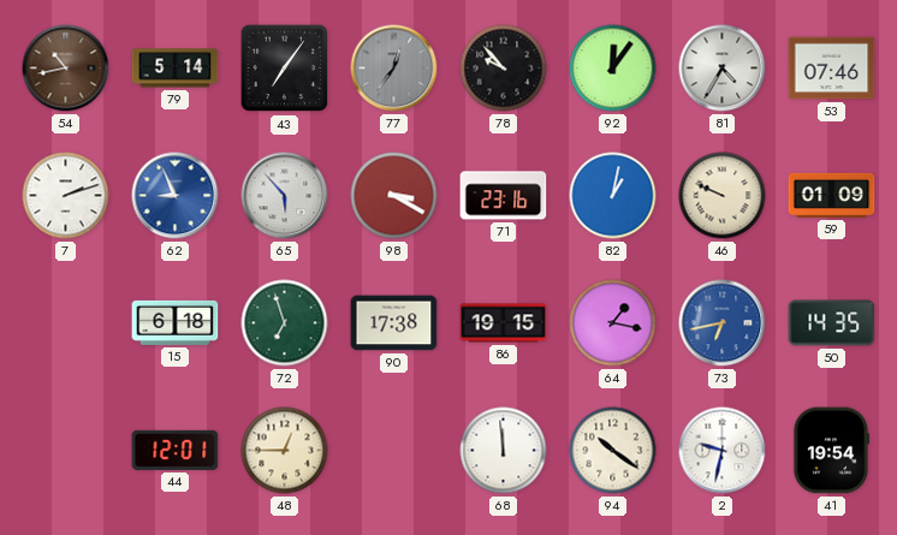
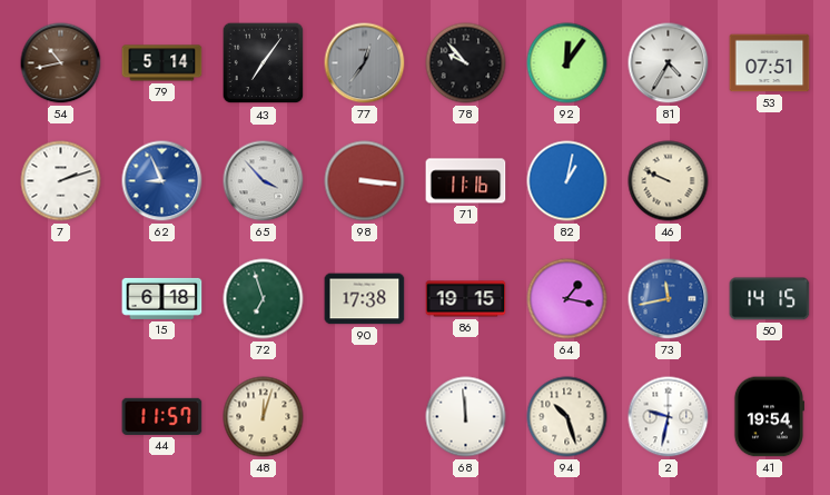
53: 07:46 -> 07:51
65: 5:53 -> 3:53
98: 3:20 -> 3:16
71: 23:16 -> 11:16
59: 01:09 -> none
73: 6:43 -> 11:43
50: 14:35 -> 14:15
44: 12:01 -> 11:57
48: 12:45 -> 12:03
94: 10:21 -> 10:27
